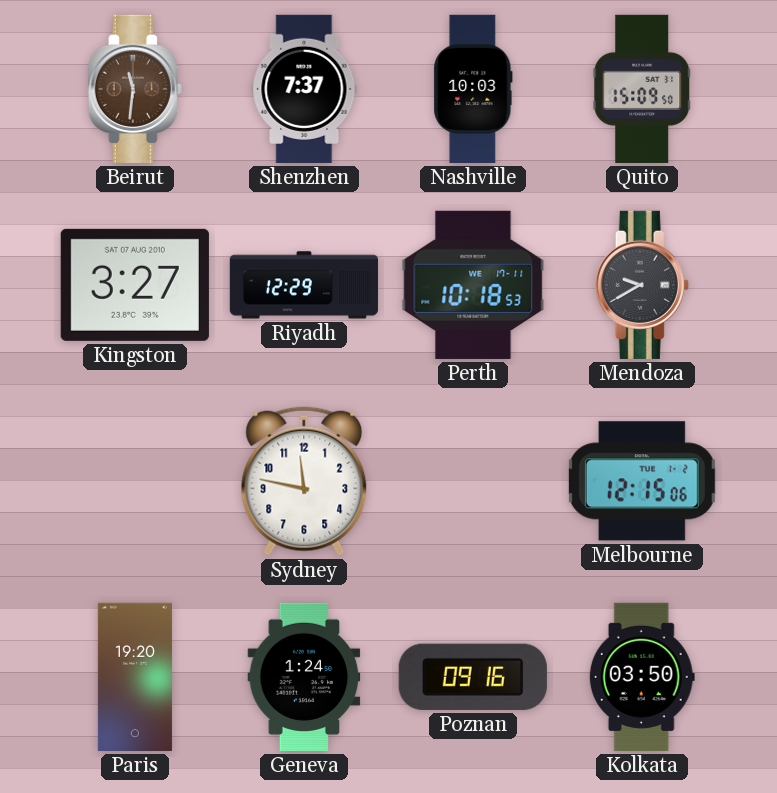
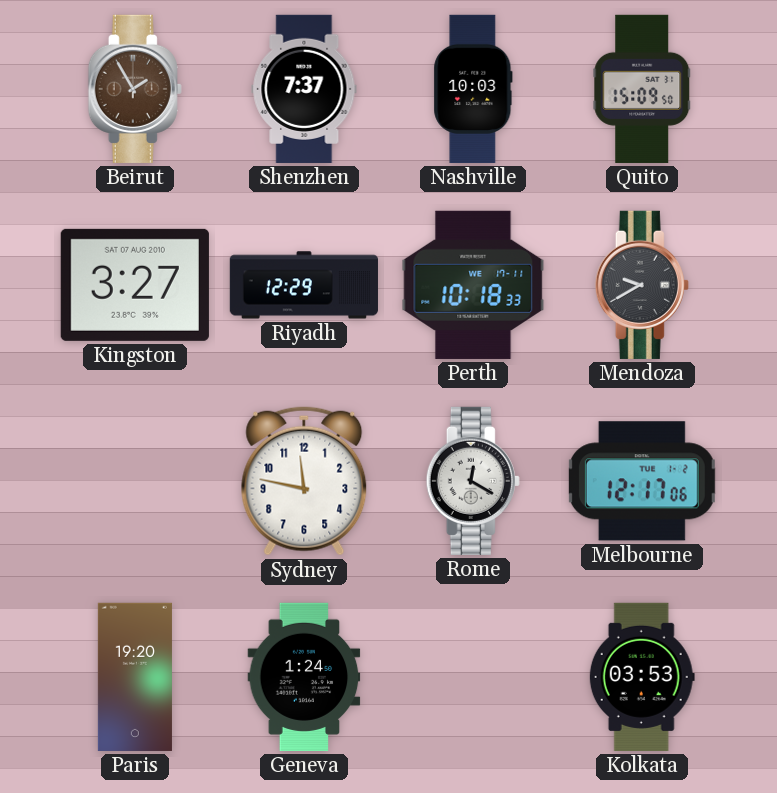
Beirut: 11:31 -> 1:55
Perth: 10:18:53 -> 10:18:33
Rome: none -> 12:20
Melbourne: 12:15 -> 12:17
Poznan: 09:16 -> none
Kolkata: 03:50 -> 03:53
